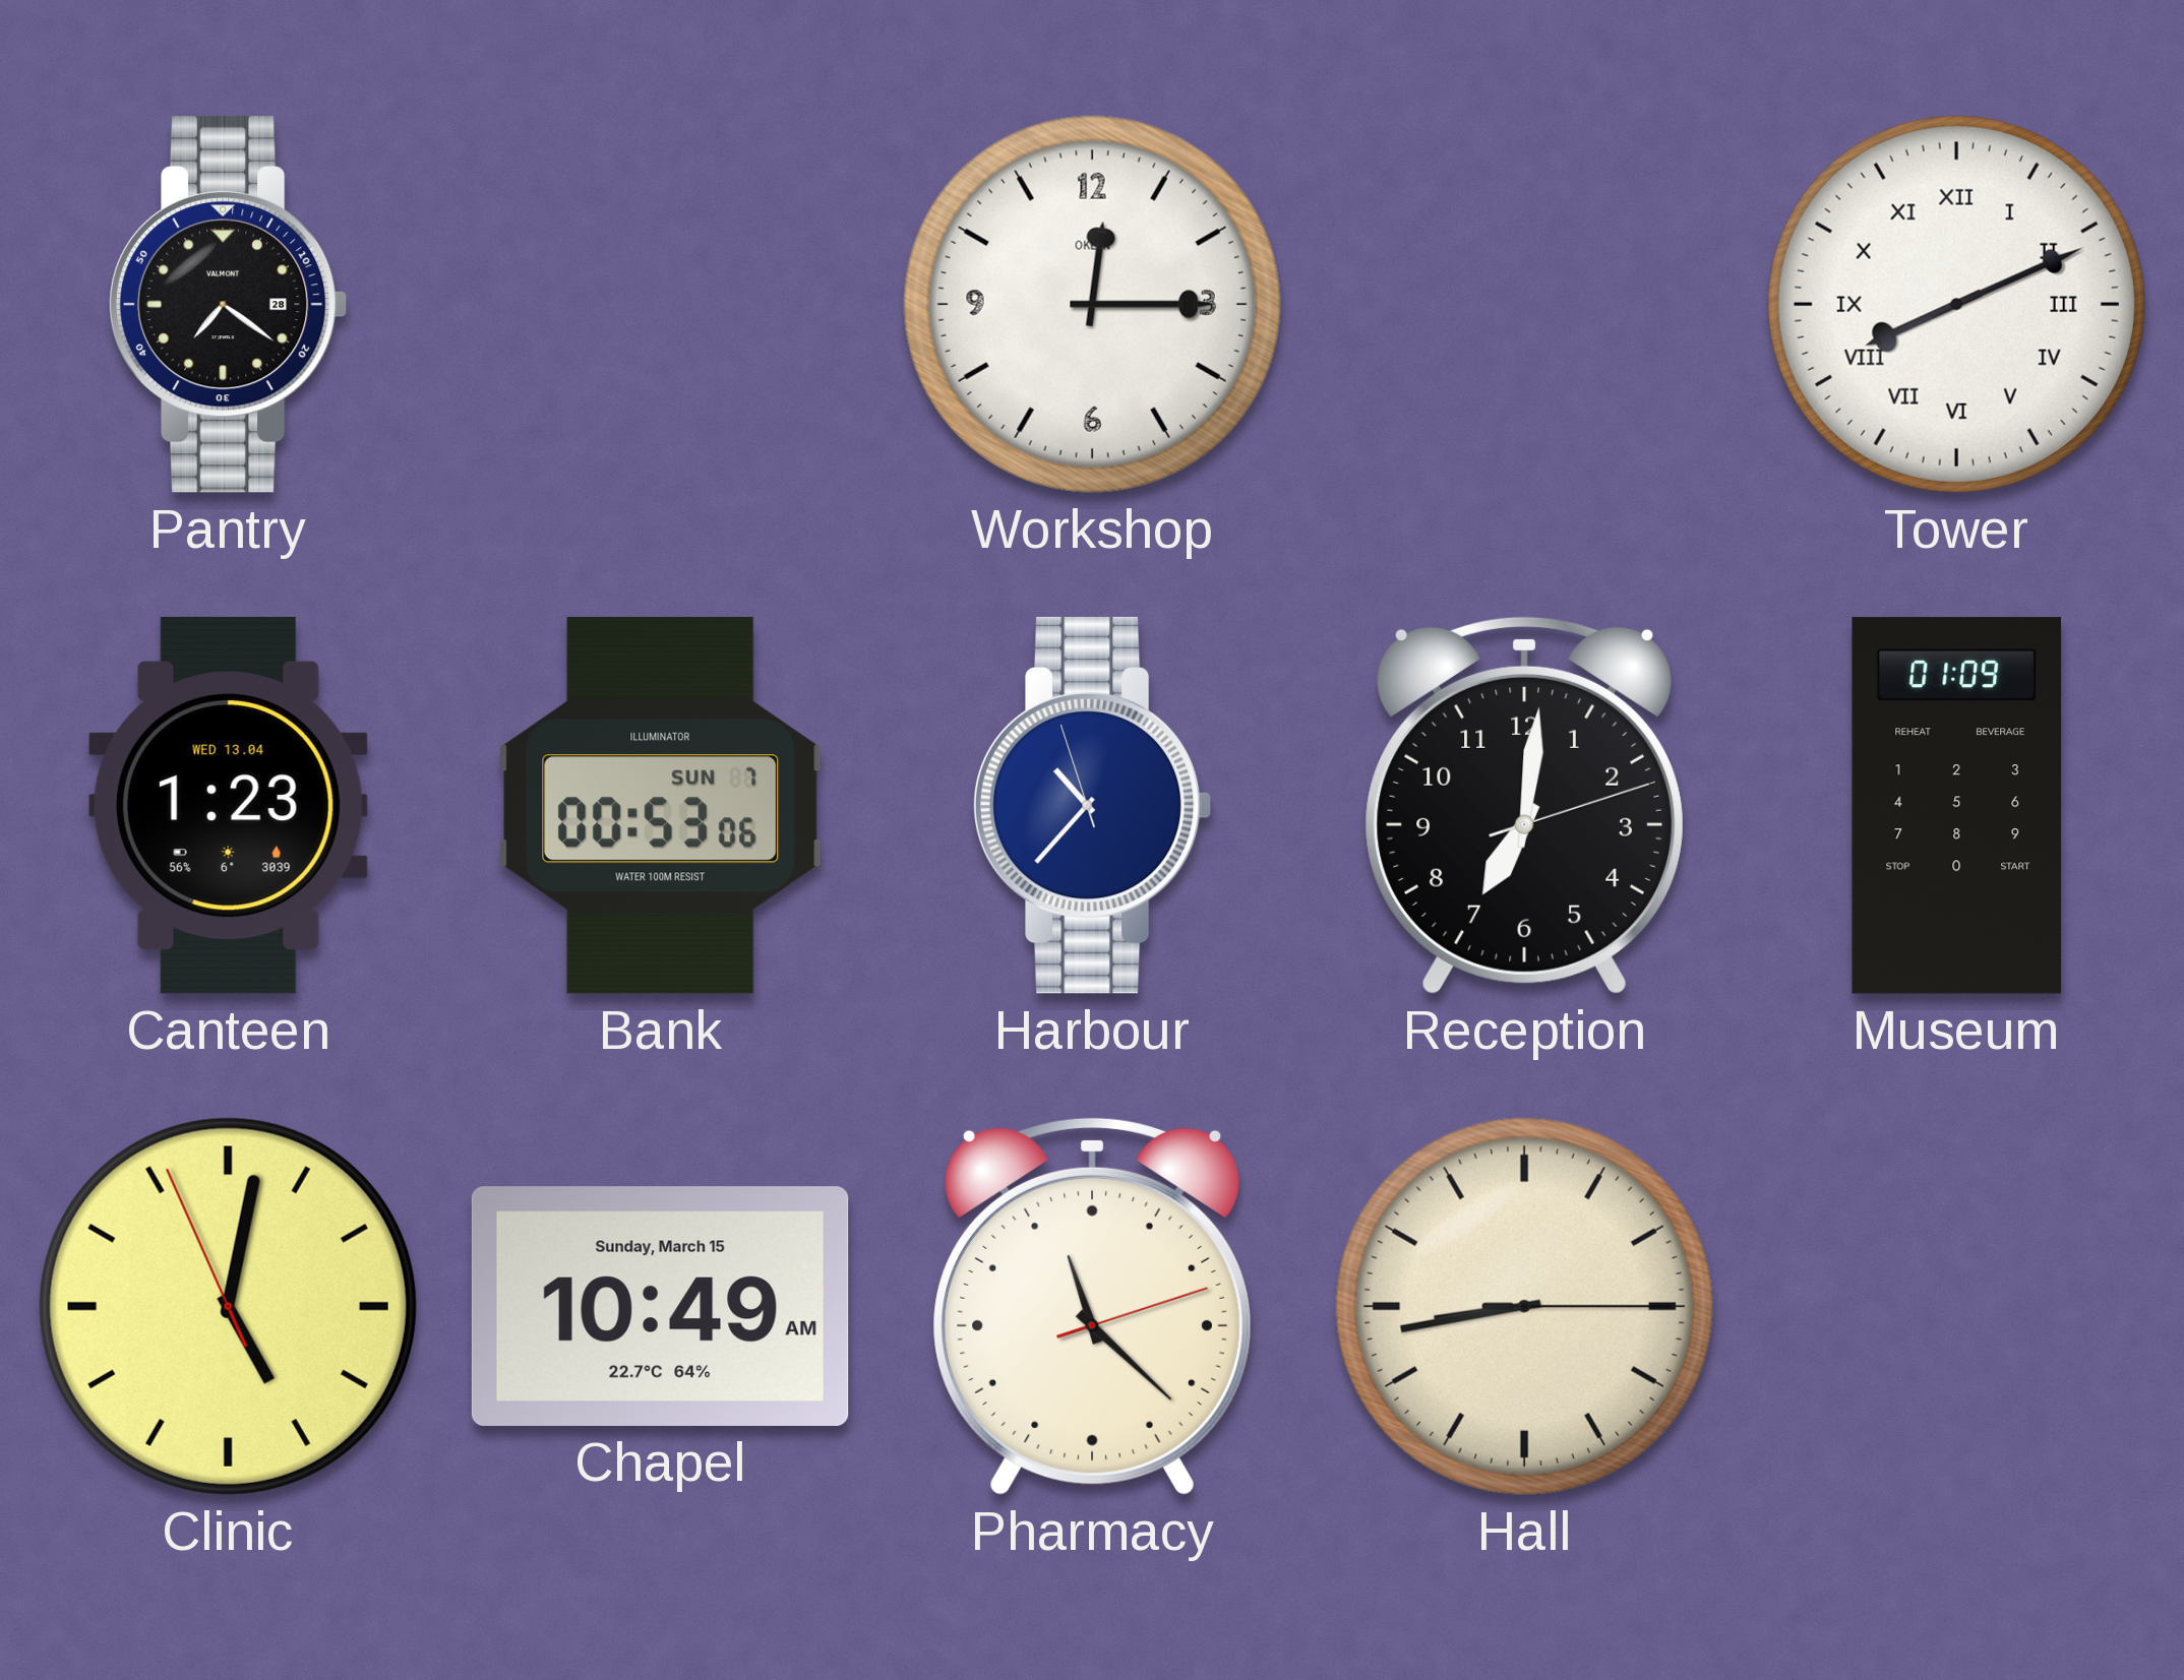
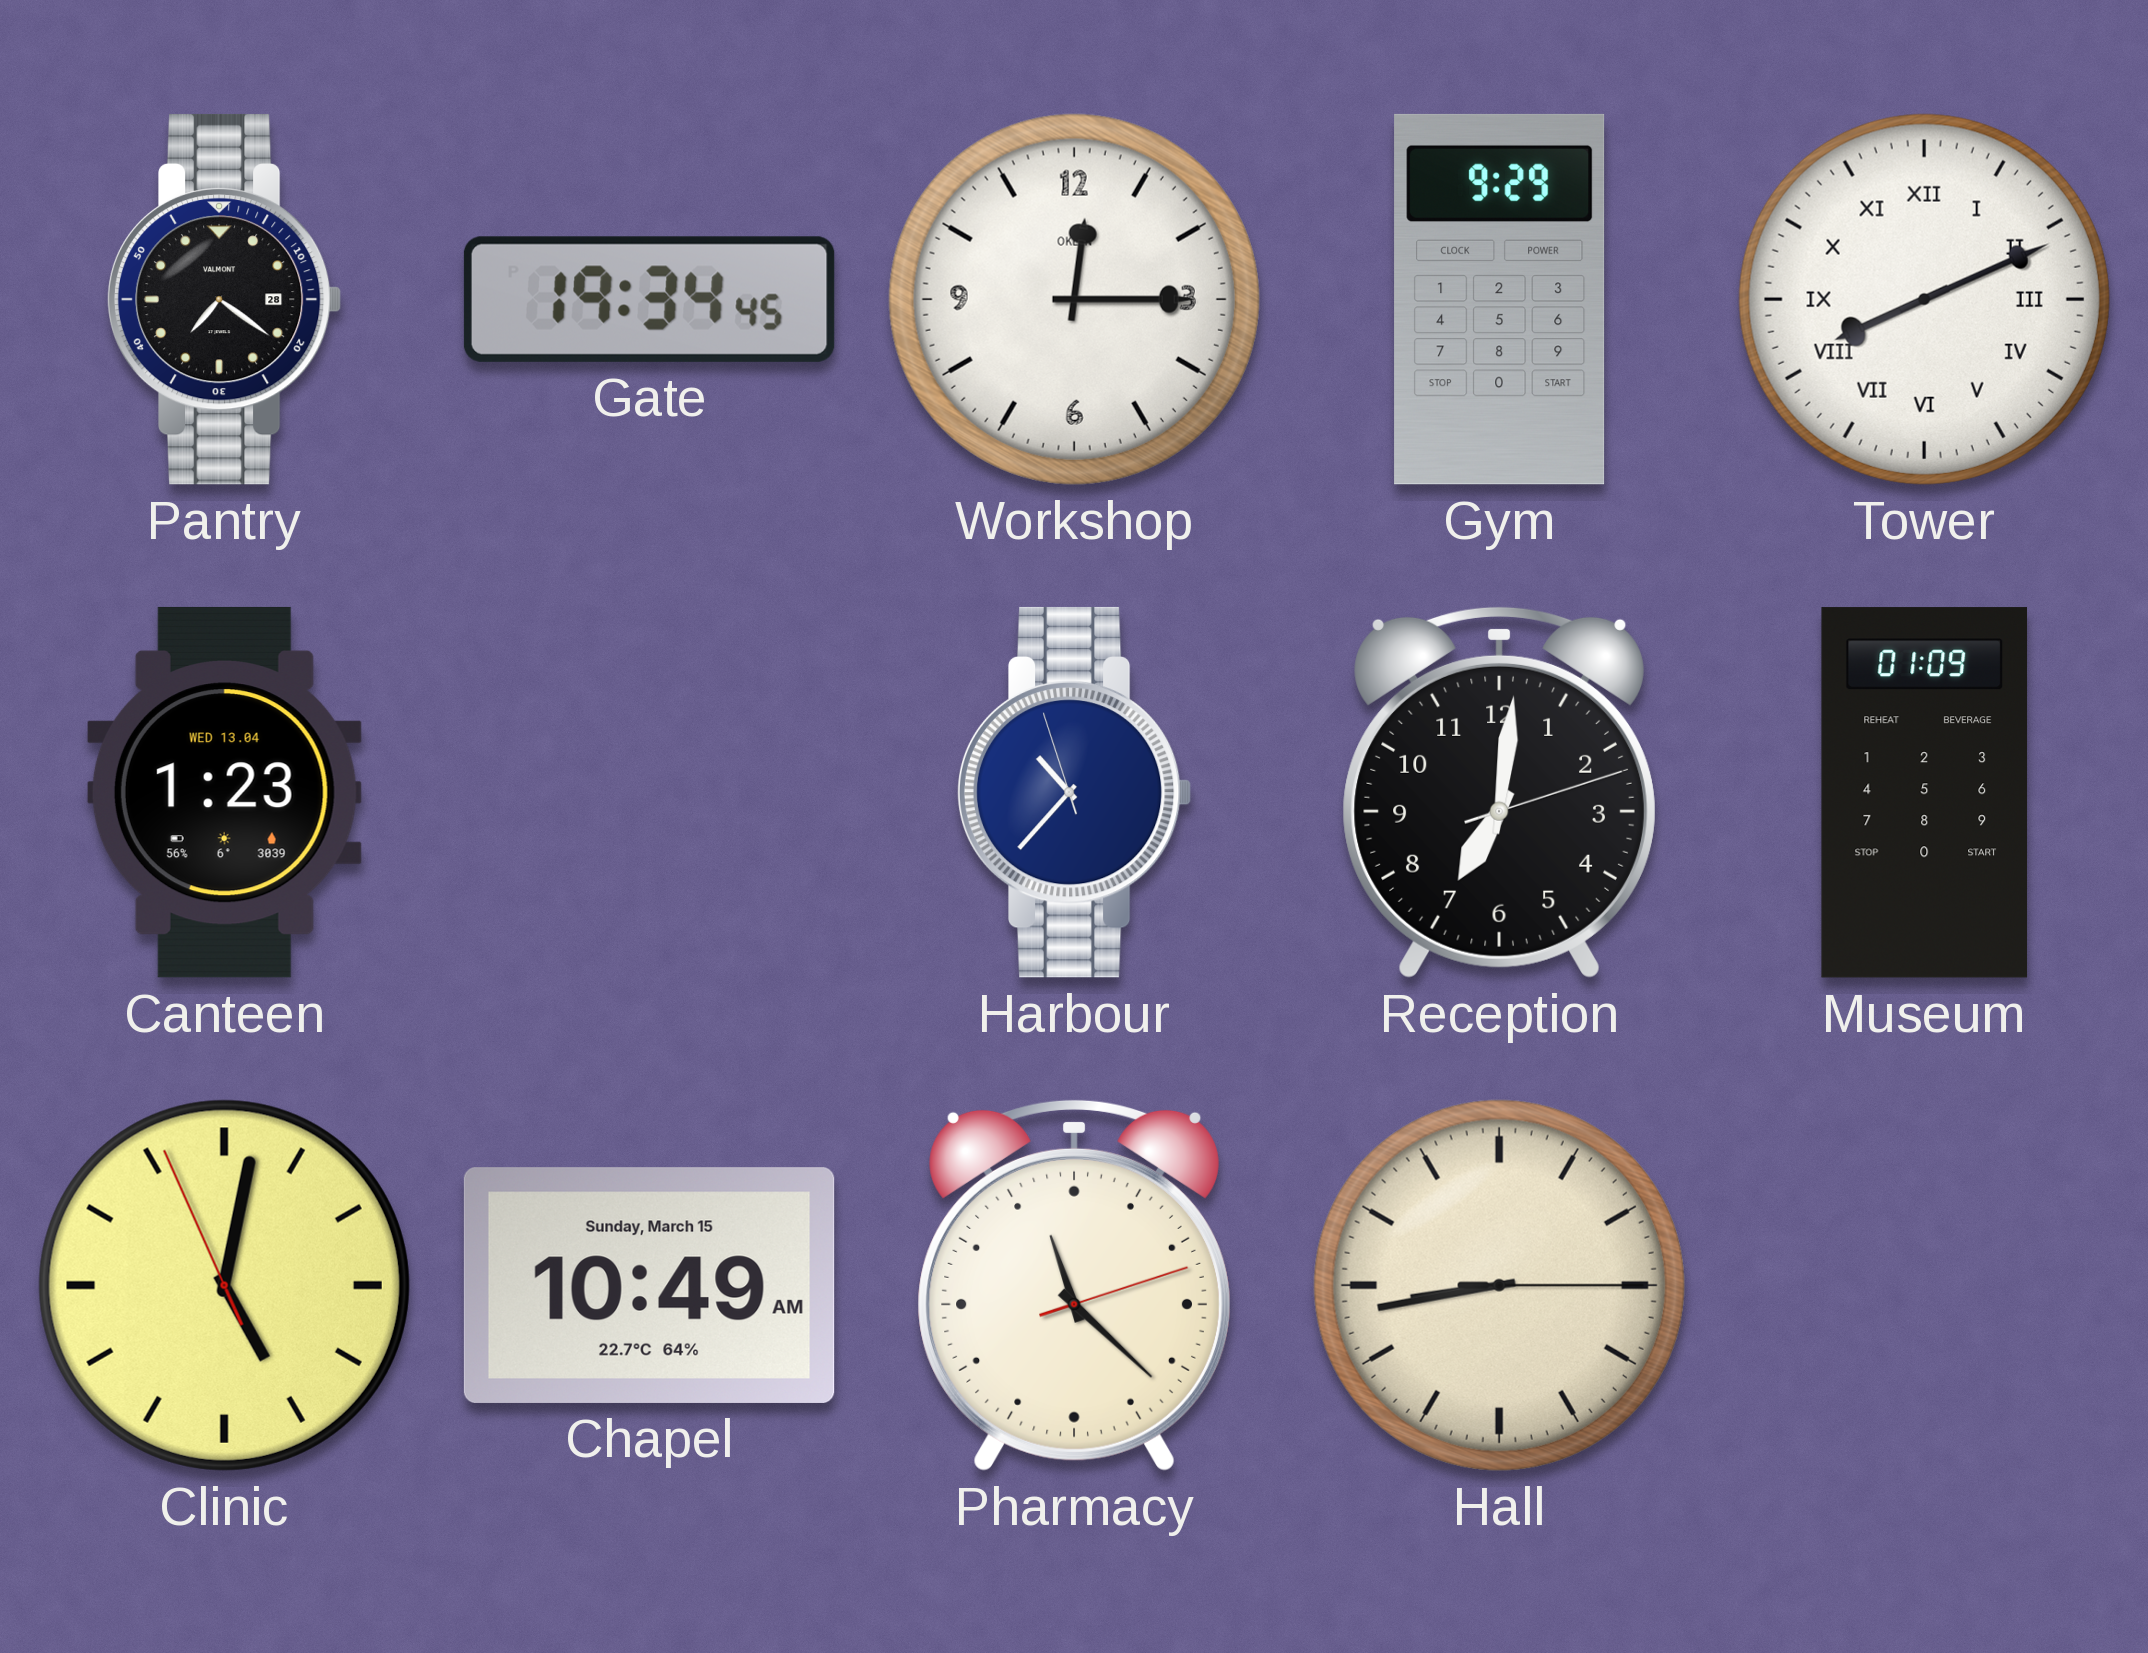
Gate: none -> 19:34
Gym: none -> 9:29
Bank: 00:53 -> none
